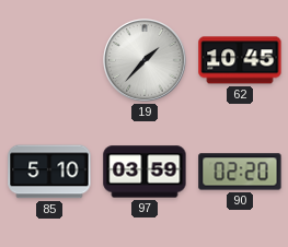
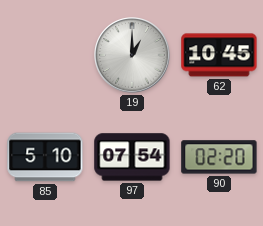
19: 1:37 -> 1:00
97: 03:59 -> 07:54
